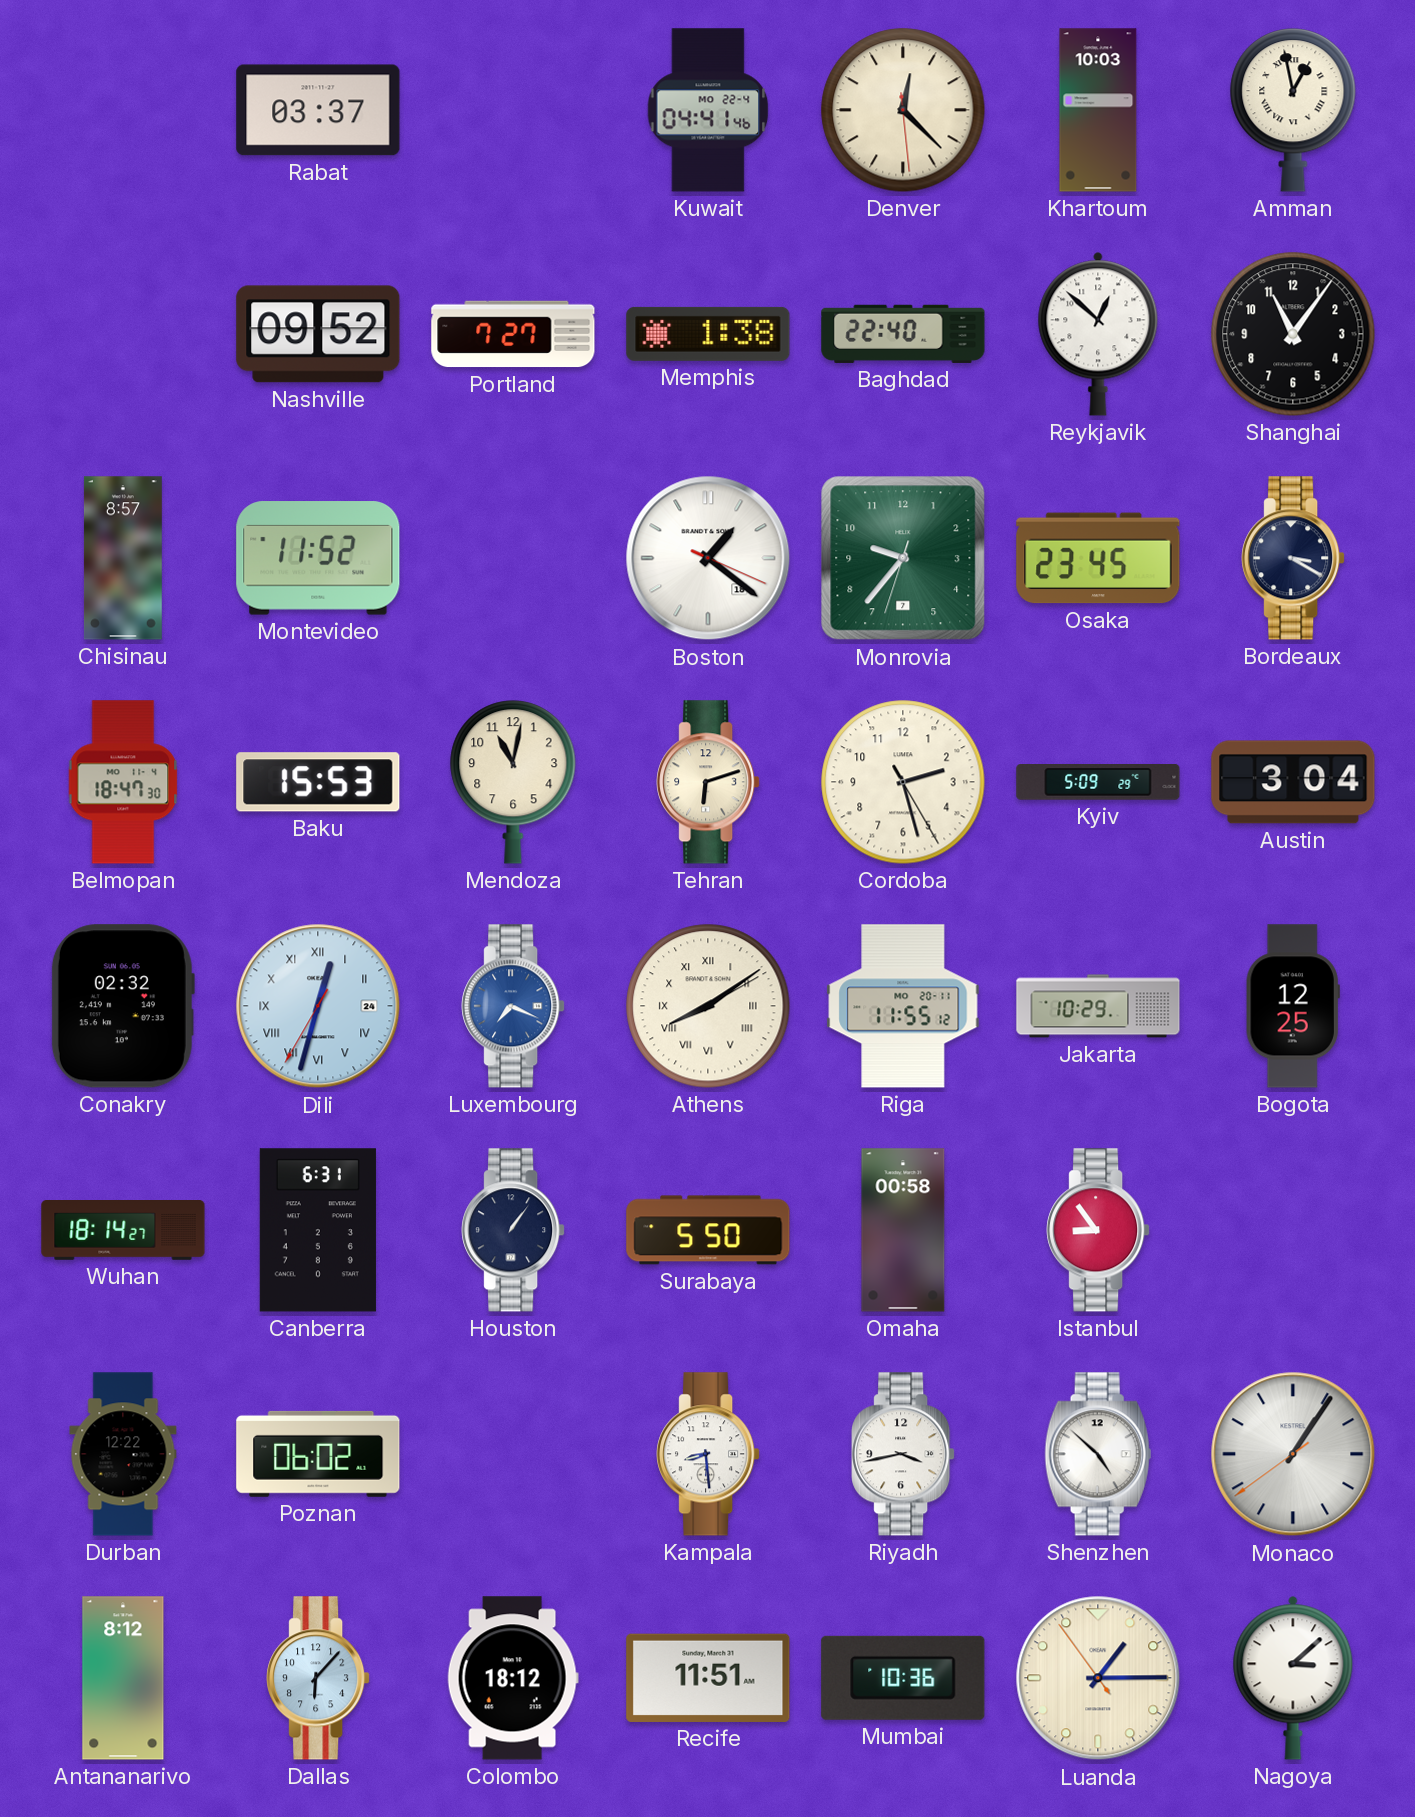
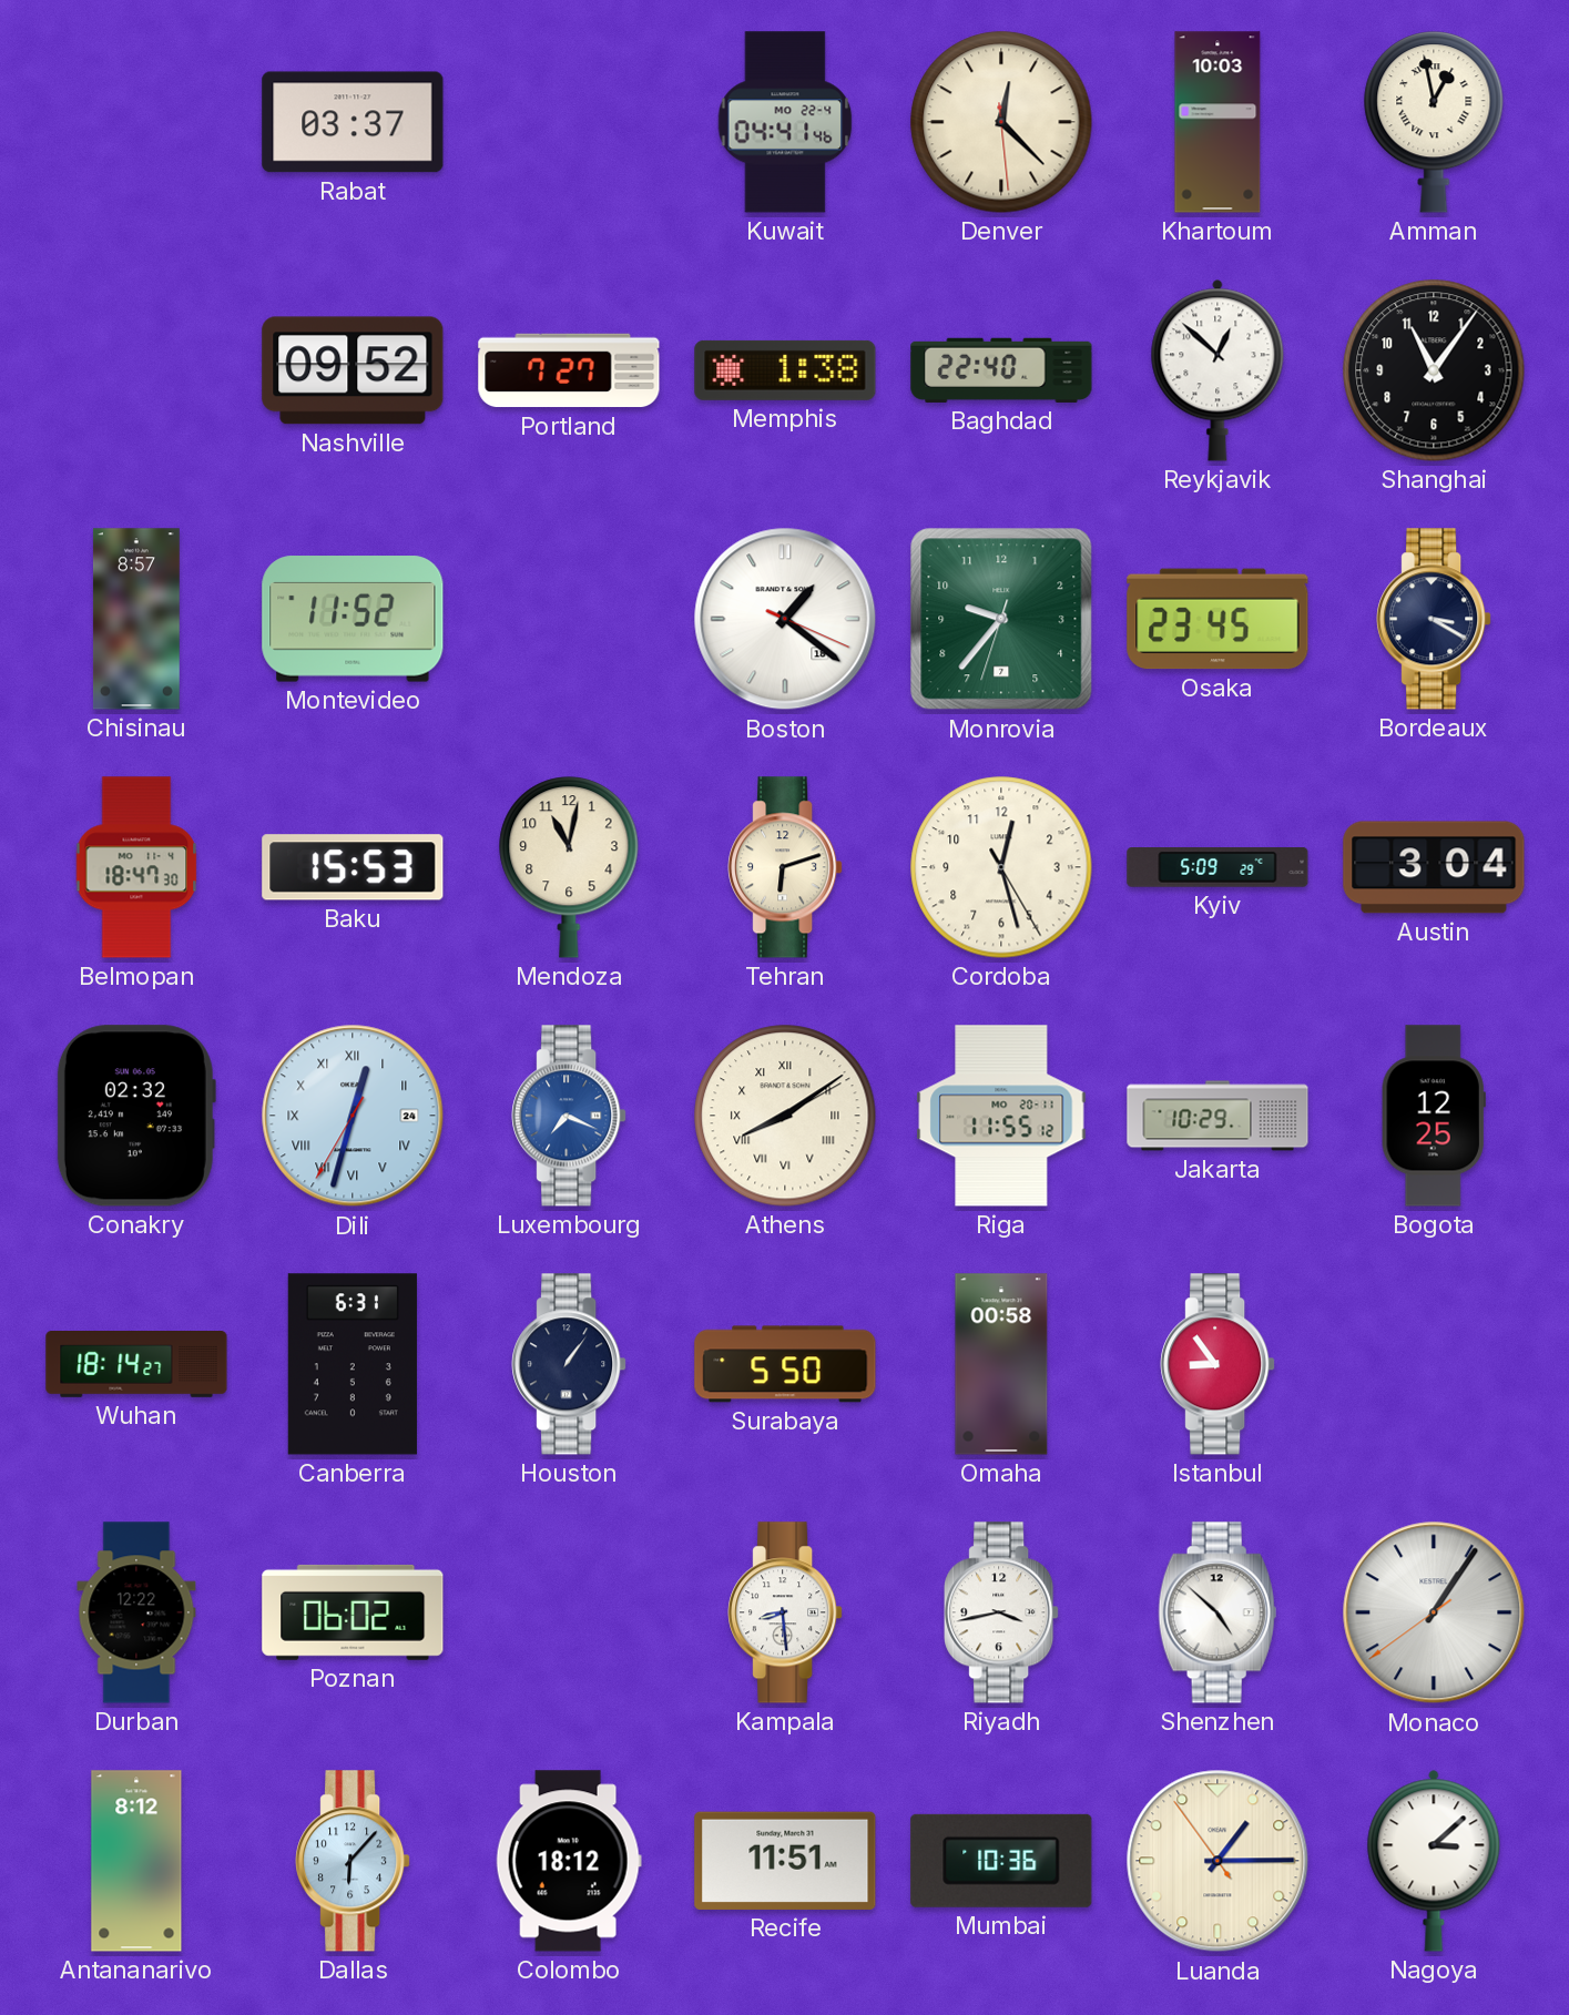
Cordoba: 2:27 -> 12:27
